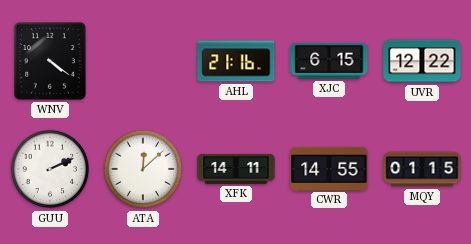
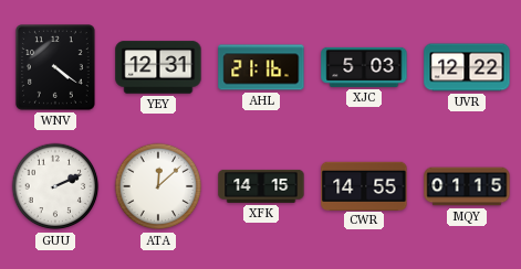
YEY: none -> 12:31
XJC: 6:15 -> 5:03
XFK: 14:11 -> 14:15
